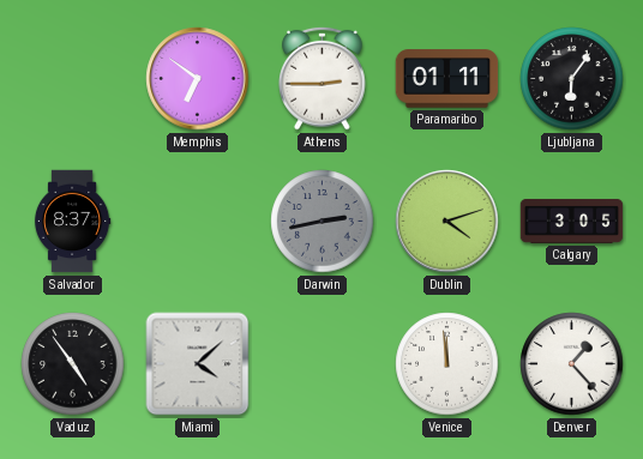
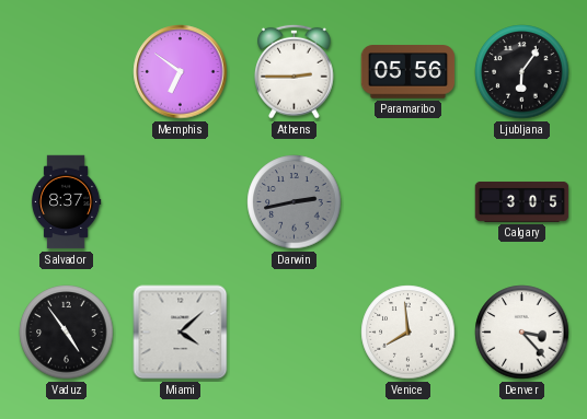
Paramaribo: 01:11 -> 05:56
Dublin: 4:12 -> none
Venice: 11:59 -> 7:59
Denver: 1:23 -> 3:23
